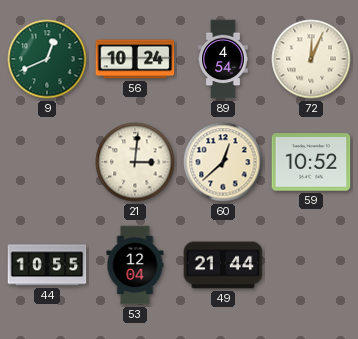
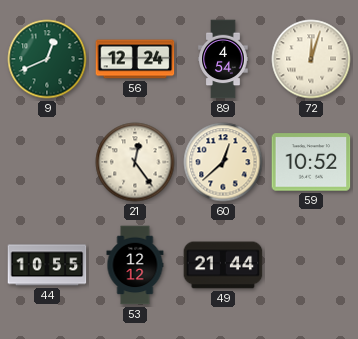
56: 10:24 -> 12:24
72: 12:04 -> 12:03
21: 3:01 -> 12:24
53: 12:04 -> 12:12
